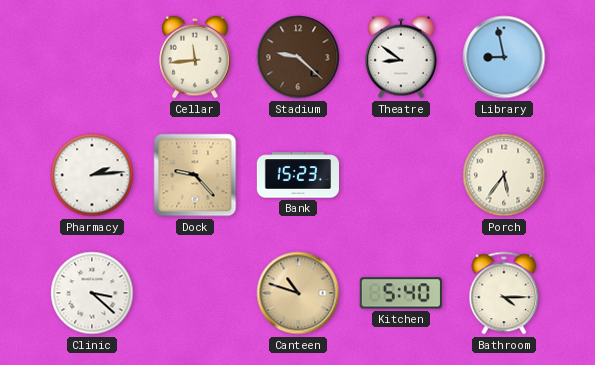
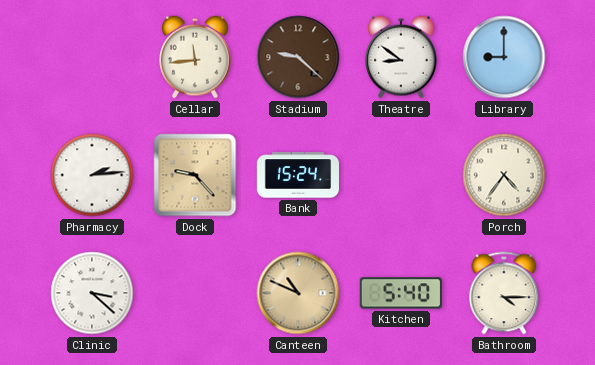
Library: 8:58 -> 9:00
Bank: 15:23 -> 15:24
Porch: 5:36 -> 4:36
Canteen: 10:48 -> 10:49
